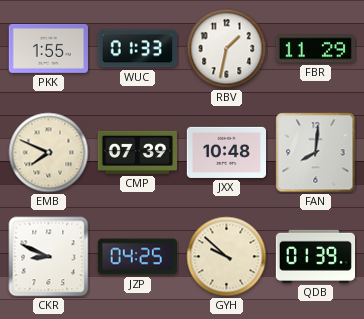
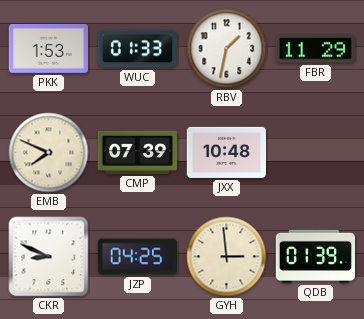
PKK: 1:55 -> 1:53
FAN: 8:01 -> none
GYH: 9:52 -> 2:59
